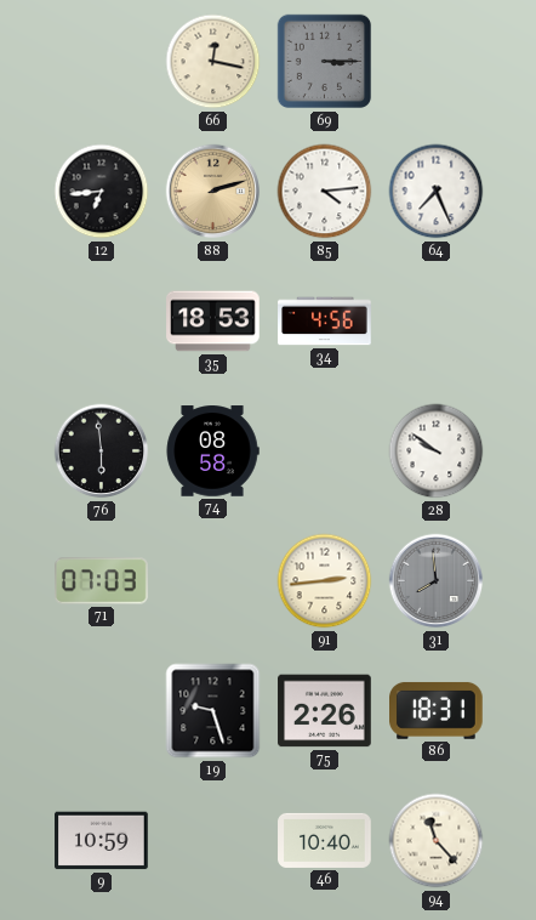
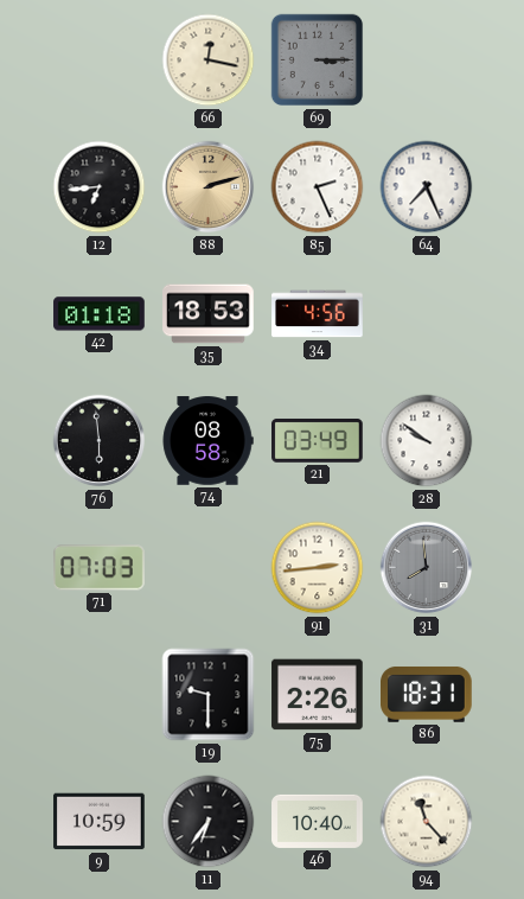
85: 4:14 -> 2:26
42: none -> 01:18
21: none -> 03:49
19: 9:27 -> 9:30
11: none -> 6:36
